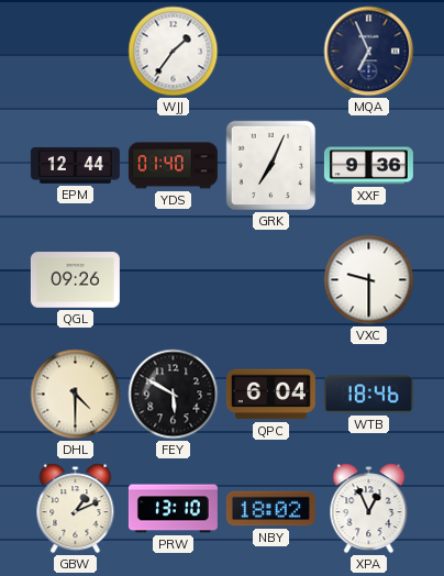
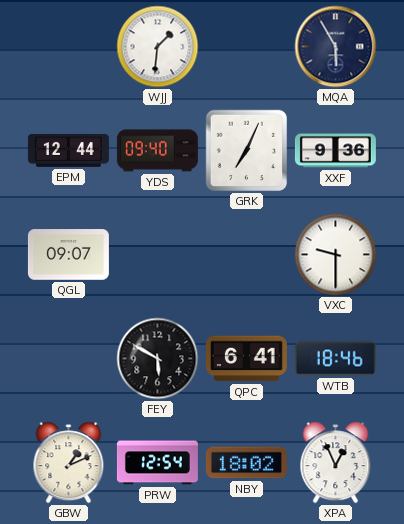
WJJ: 1:36 -> 1:31
MQA: 6:56 -> 5:55
YDS: 01:40 -> 09:40
QGL: 09:26 -> 09:07
DHL: 4:30 -> none
QPC: 6:04 -> 6:41
PRW: 13:10 -> 12:54
